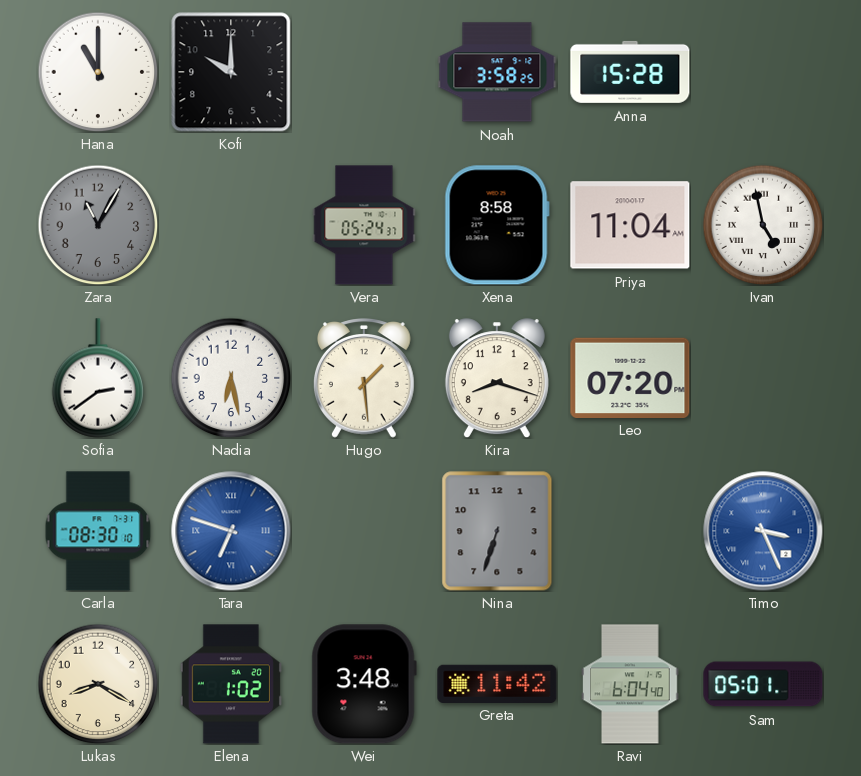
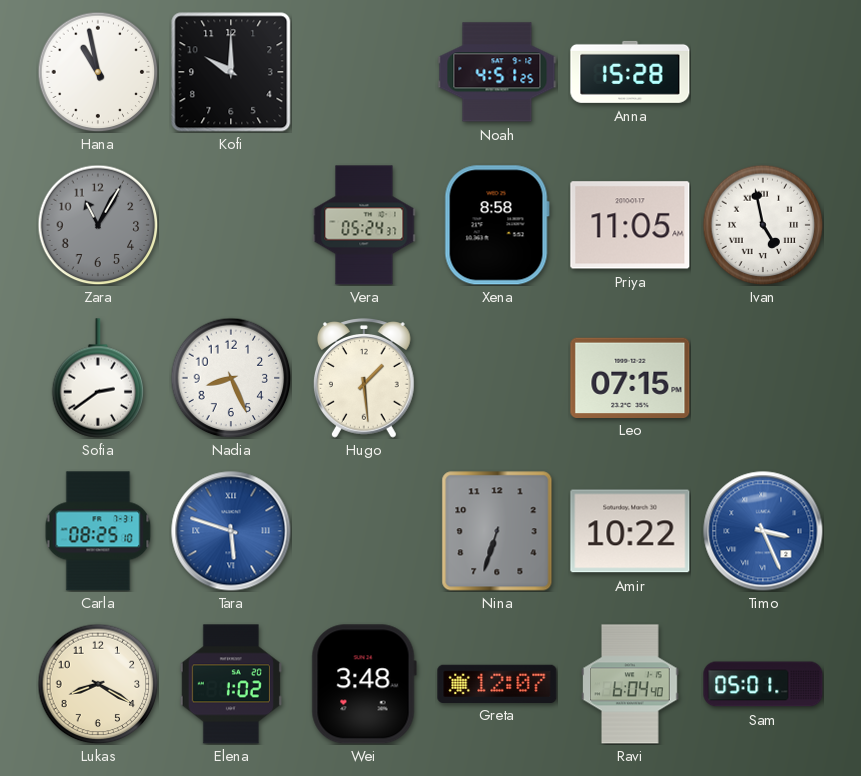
Hana: 11:00 -> 10:58
Noah: 3:58 -> 4:51
Priya: 11:04 -> 11:05
Nadia: 6:28 -> 8:26
Kira: 8:18 -> none
Leo: 07:20 -> 07:15
Carla: 08:30 -> 08:25
Tara: 6:48 -> 5:48
Amir: none -> 10:22
Greta: 11:42 -> 12:07
